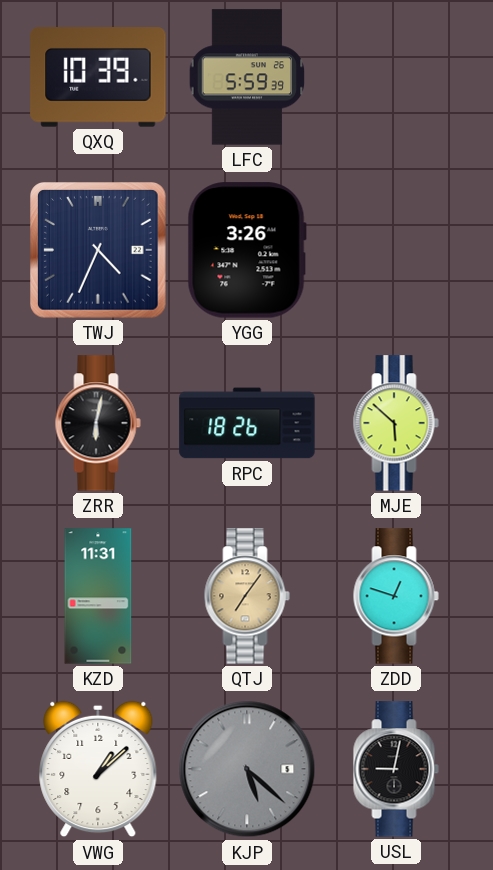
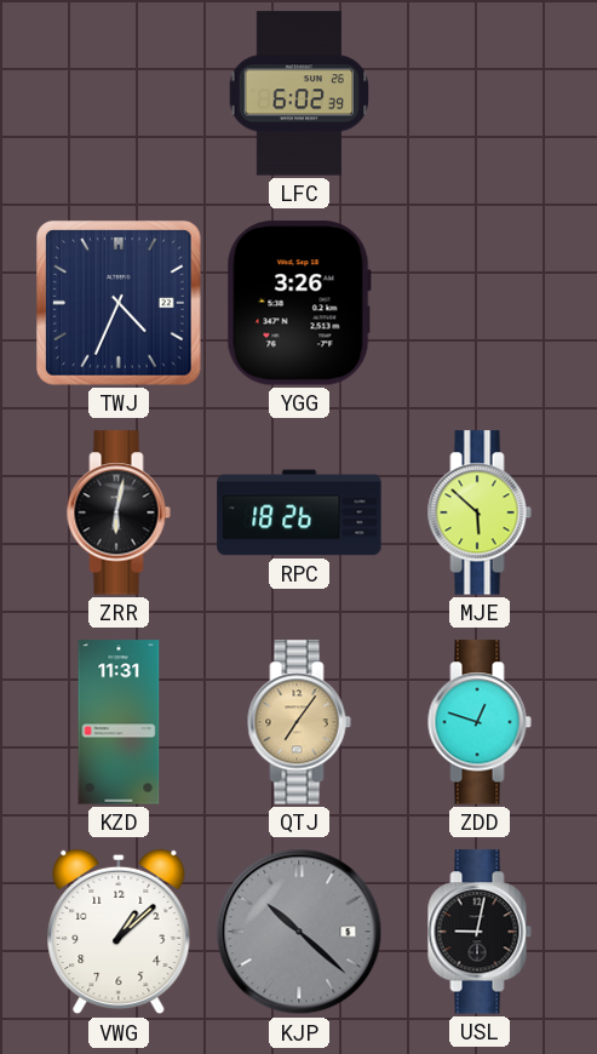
QXQ: 10:39 -> none
LFC: 5:59 -> 6:02
KJP: 5:22 -> 10:22
